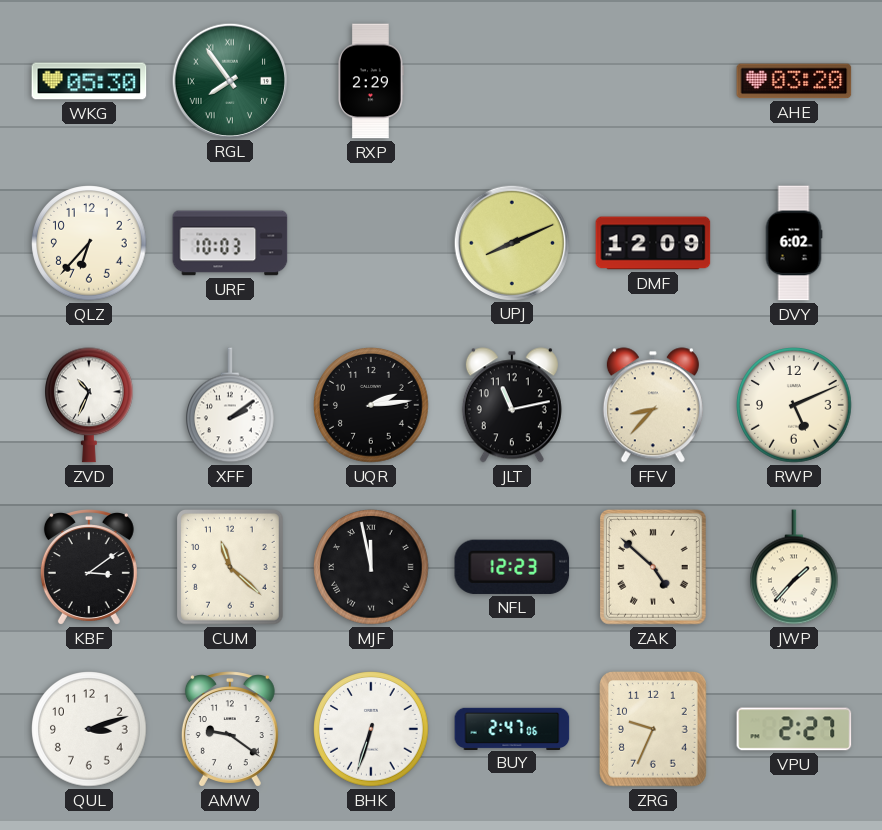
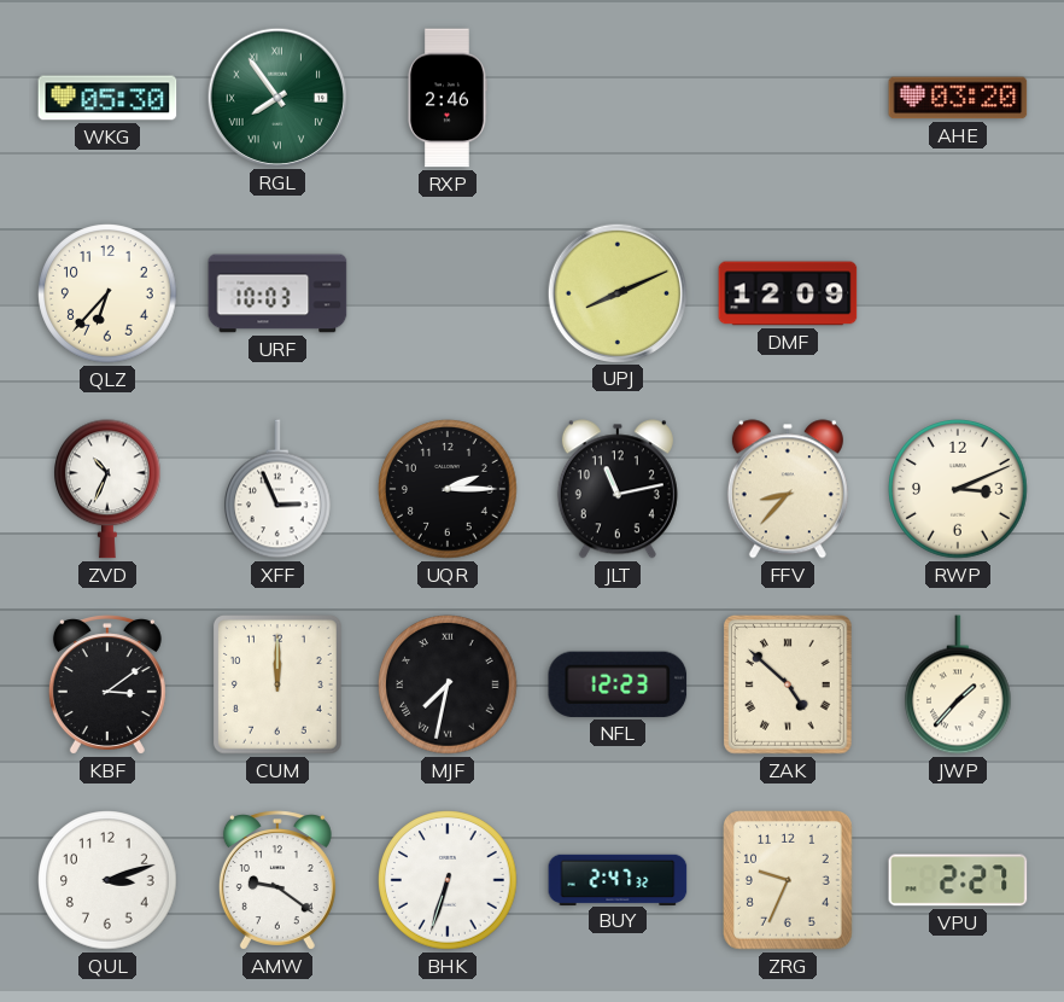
RXP: 2:29 -> 2:46
DVY: 6:02 -> none
XFF: 2:09 -> 2:56
UQR: 2:14 -> 2:15
RWP: 5:11 -> 3:11
CUM: 11:22 -> 12:00
MJF: 11:58 -> 7:32
BUY: 2:47:06 -> 2:47:32
